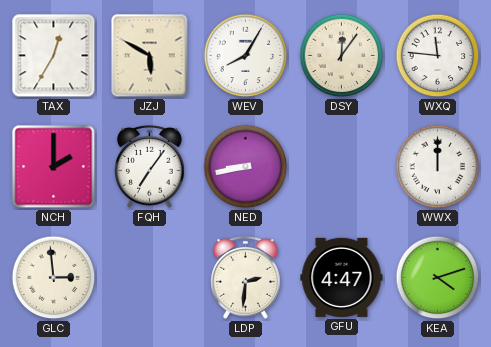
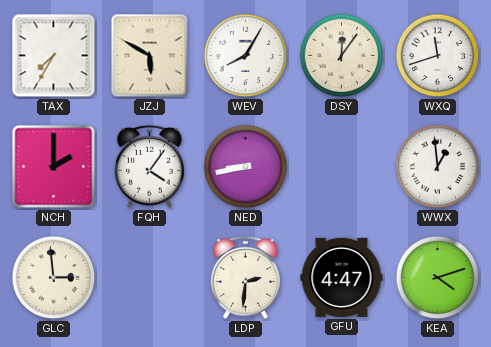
TAX: 12:35 -> 7:35
WXQ: 11:46 -> 11:42
FQH: 7:06 -> 4:06
WWX: 12:00 -> 12:59
